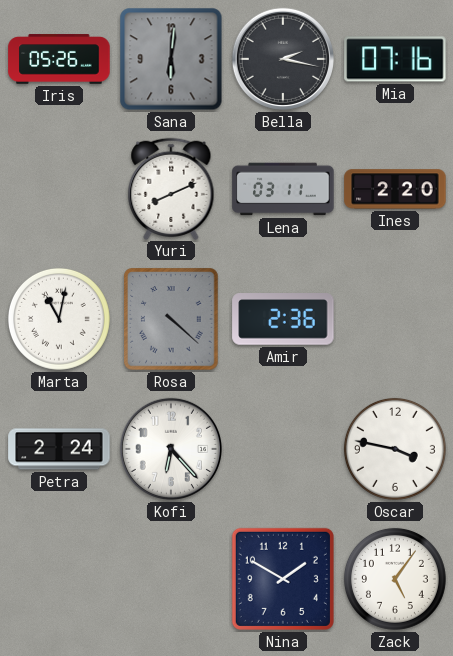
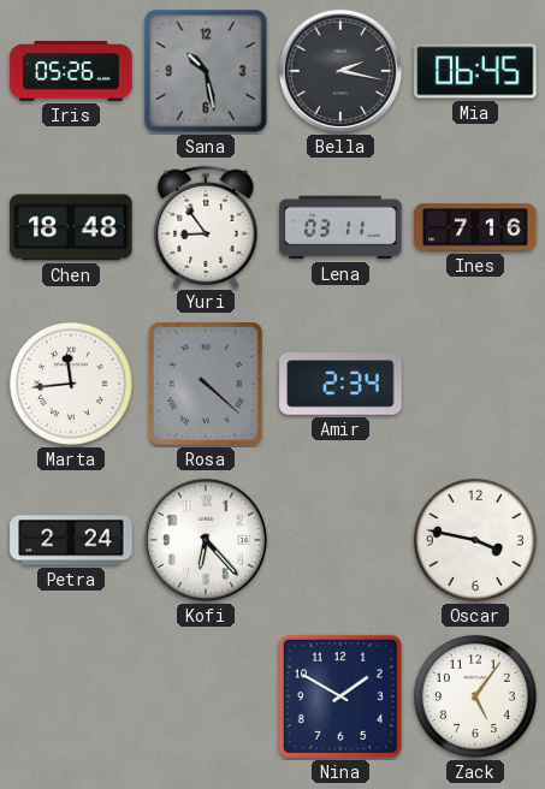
Sana: 6:01 -> 10:28
Mia: 07:16 -> 06:45
Chen: none -> 18:48
Yuri: 8:11 -> 8:54
Ines: 2:20 -> 7:16
Marta: 11:02 -> 11:44
Amir: 2:36 -> 2:34
